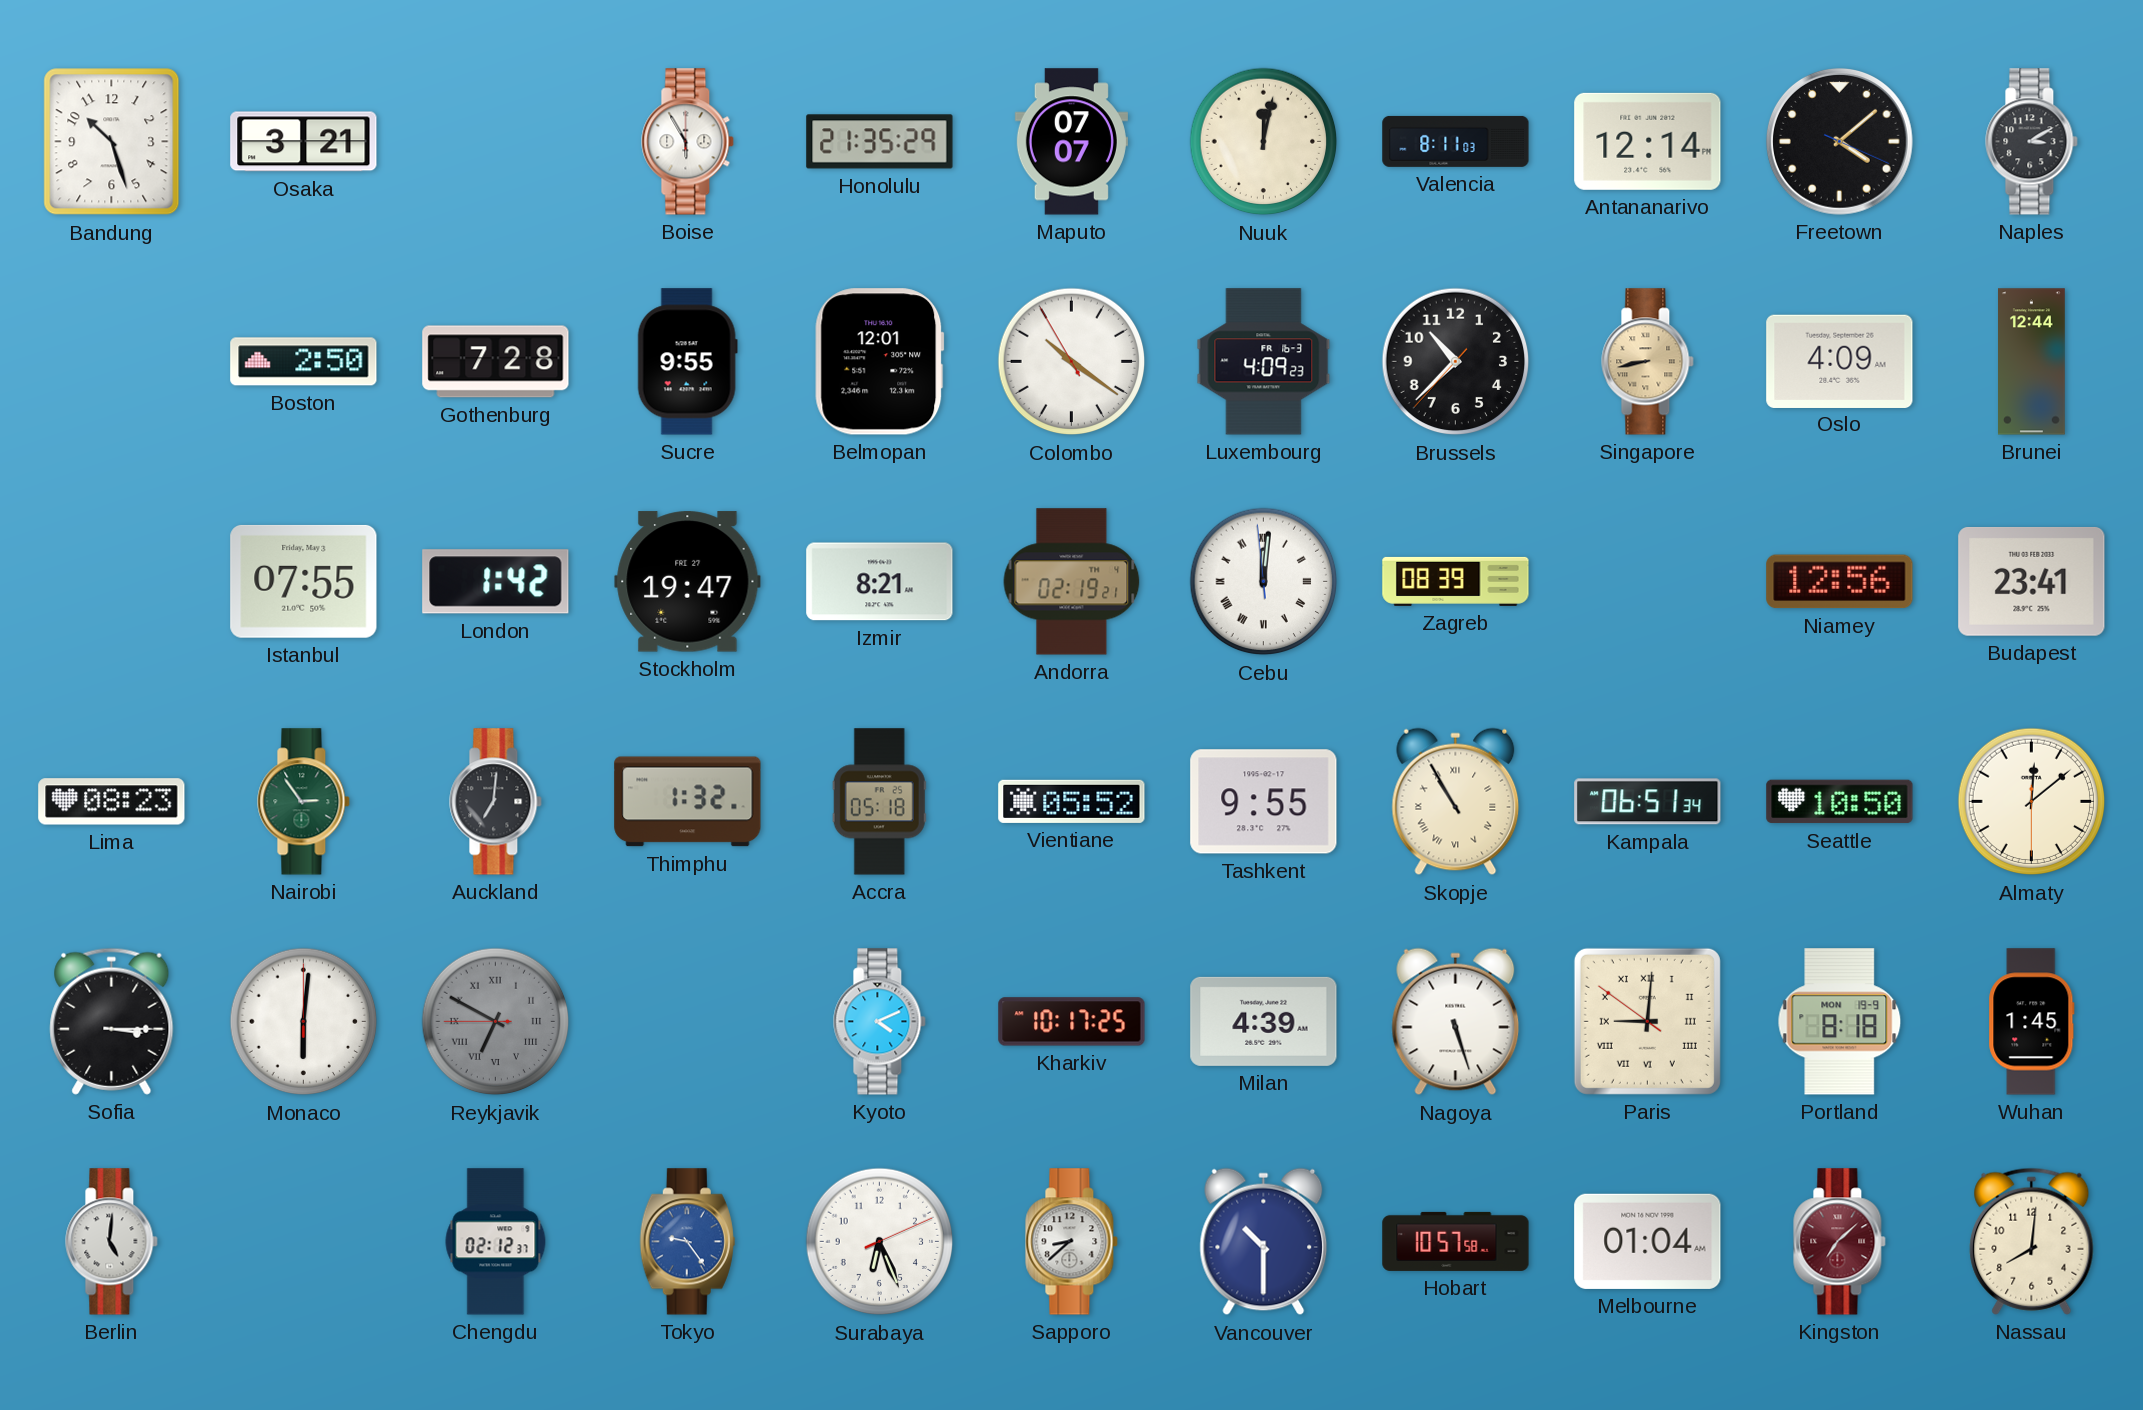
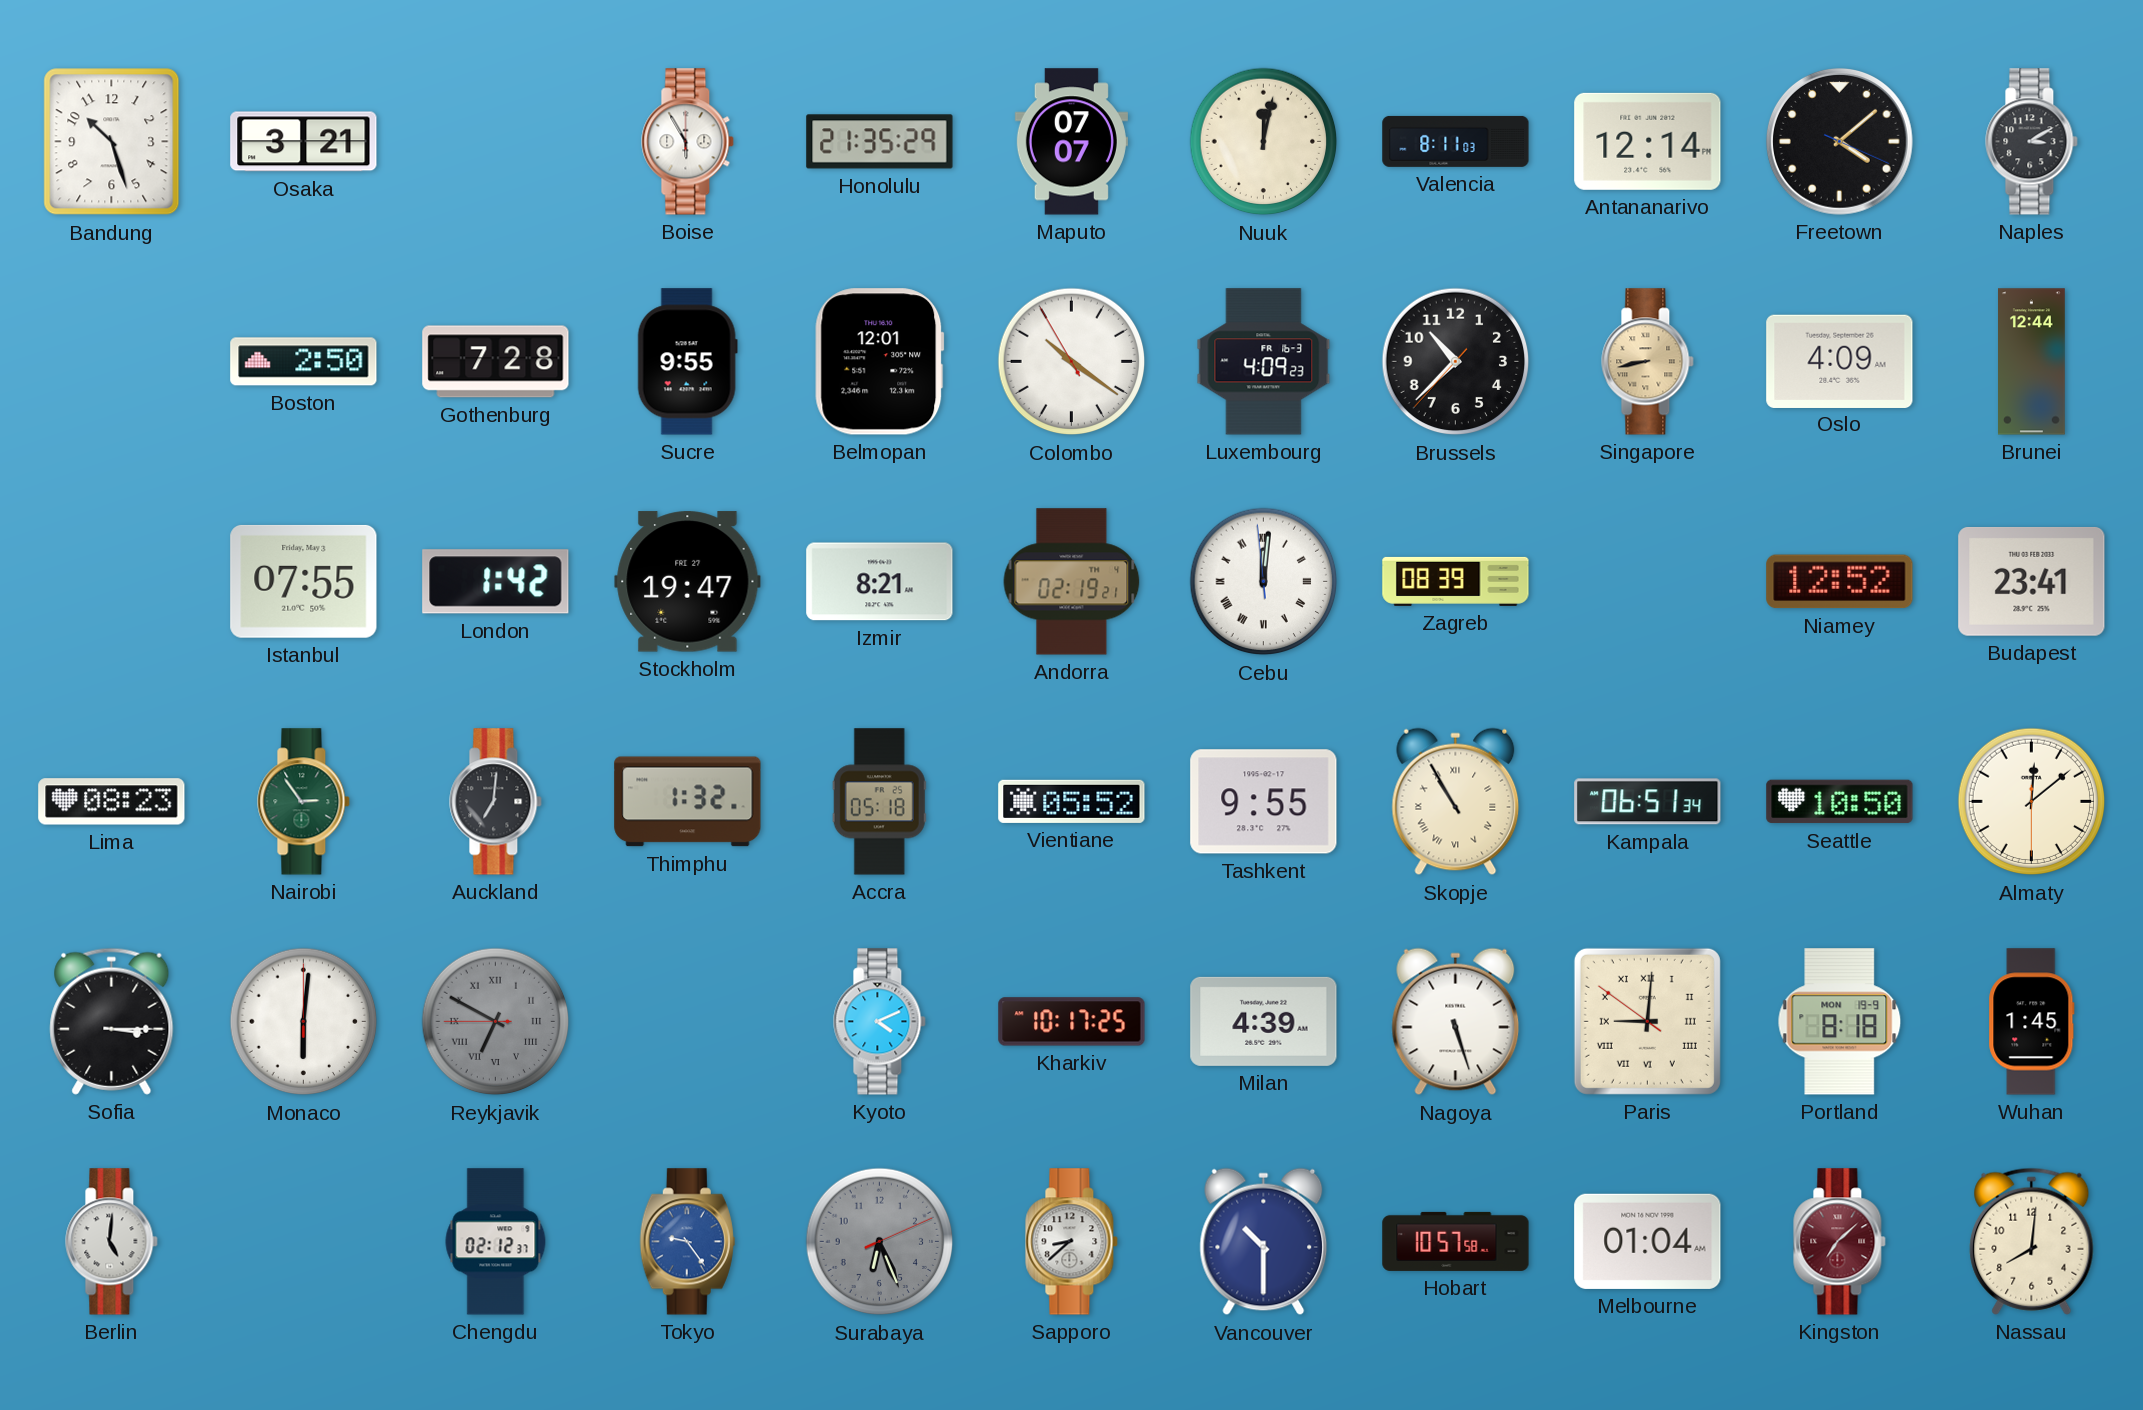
Niamey: 12:56 -> 12:52
Surabaya dial: white -> grey
